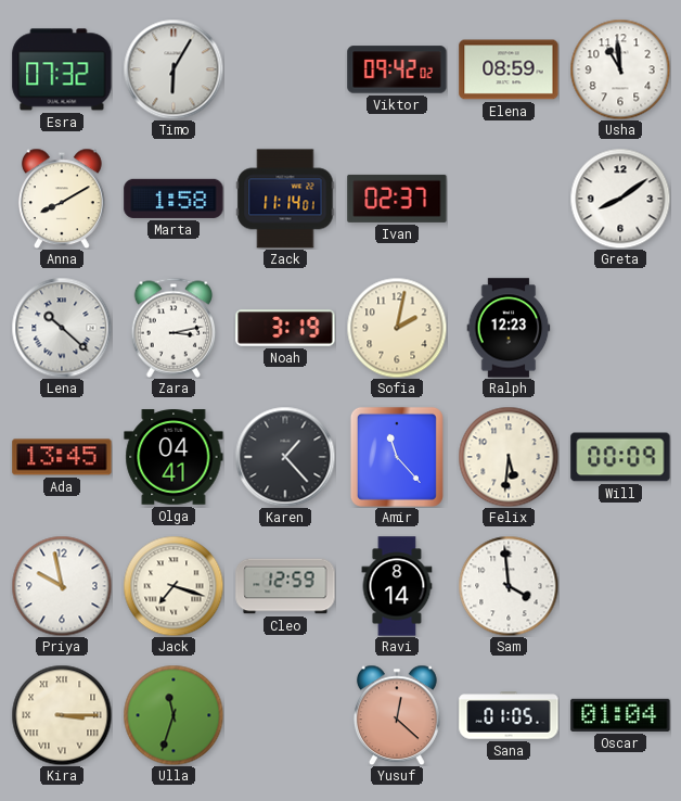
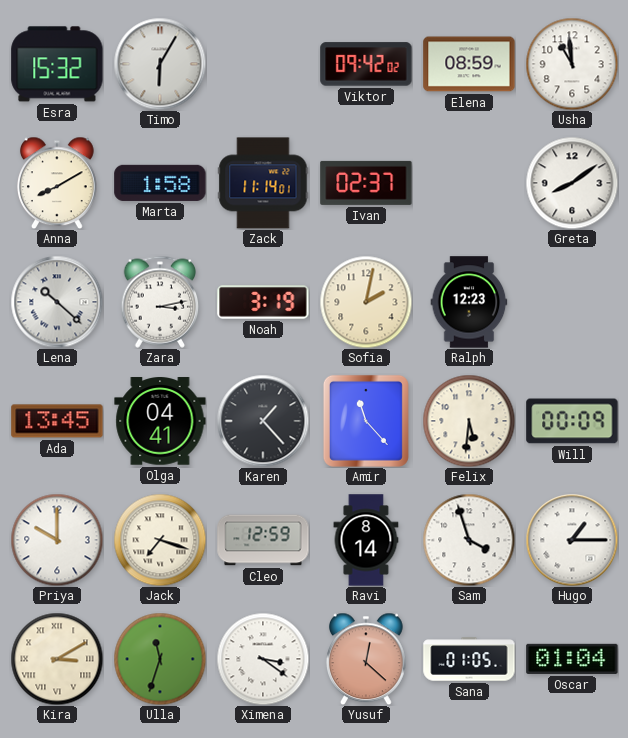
Esra: 07:32 -> 15:32
Priya: 9:58 -> 10:00
Sam: 3:59 -> 3:57
Hugo: none -> 1:15
Kira: 3:15 -> 3:10
Ximena: none -> 3:21
